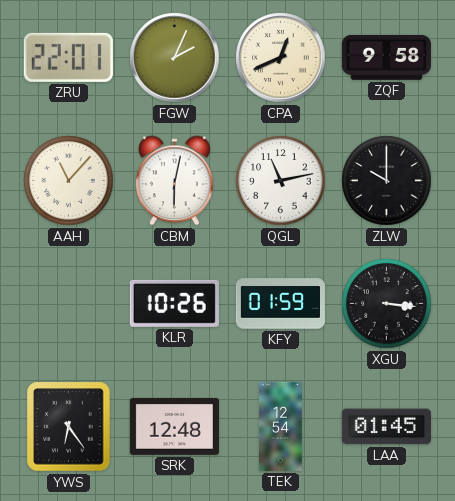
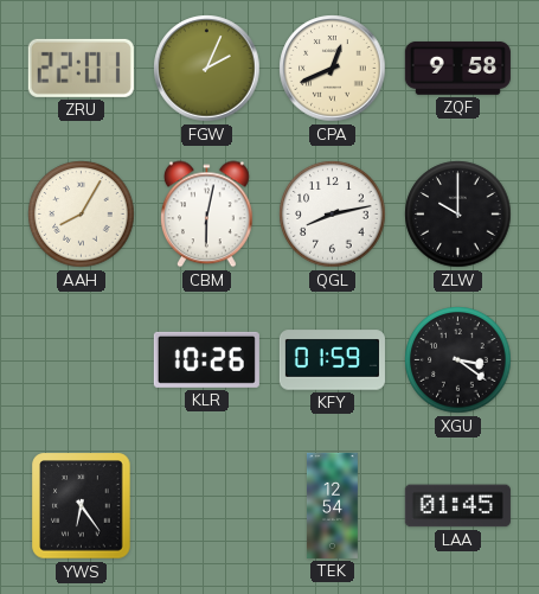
AAH: 11:07 -> 8:05
QGL: 11:13 -> 8:13
XGU: 3:16 -> 3:21
SRK: 12:48 -> none
